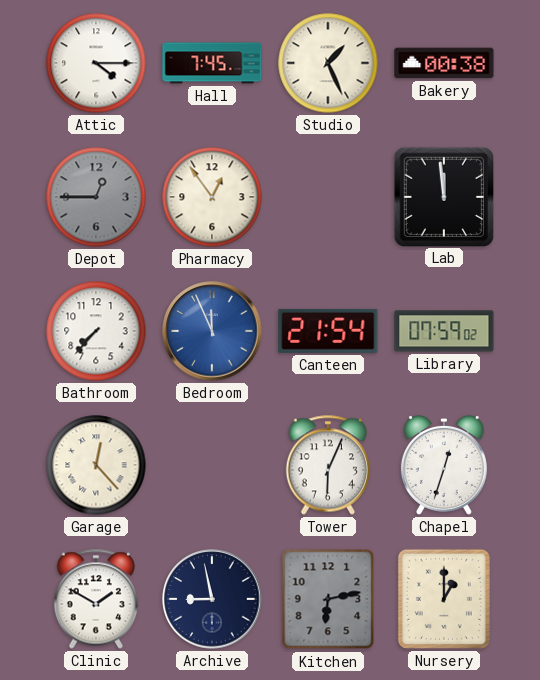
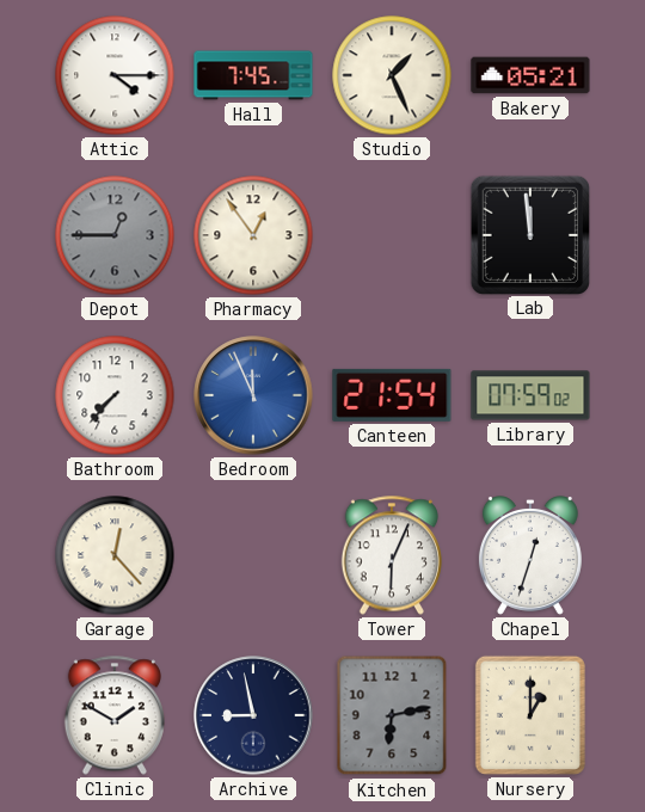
Bakery: 00:38 -> 05:21
